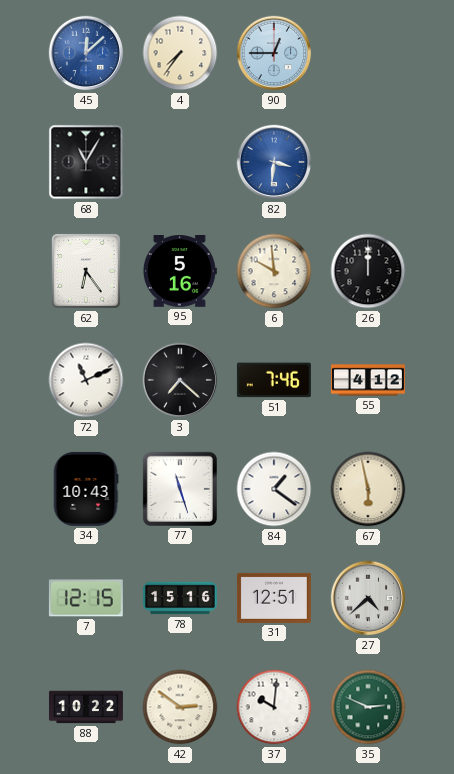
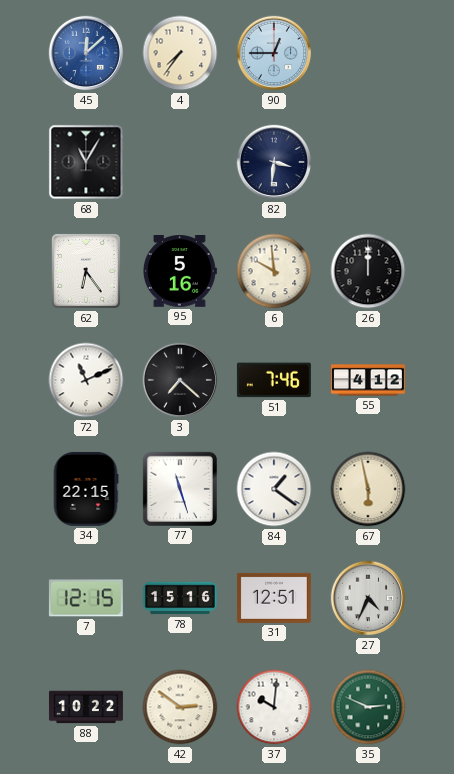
82 dial: blue -> navy
34: 10:43 -> 22:15
27: 4:38 -> 4:34
